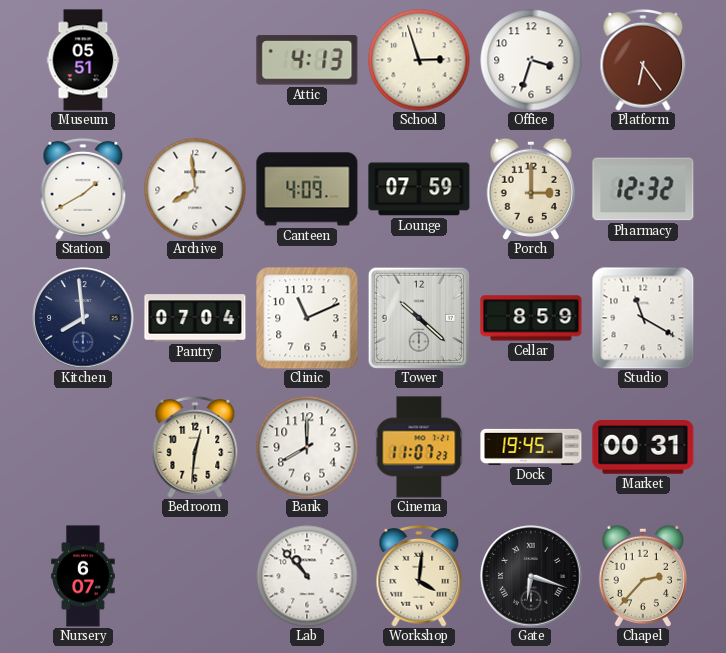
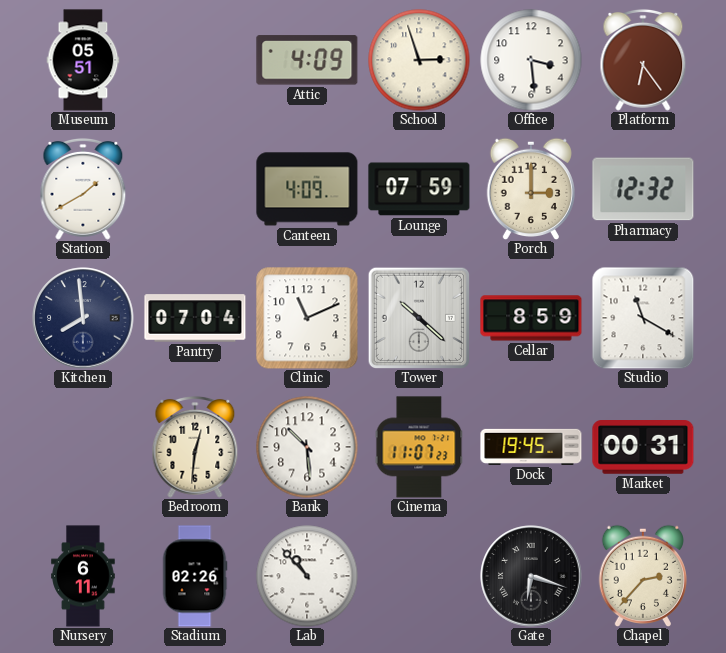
Attic: 4:13 -> 4:09
Office: 3:33 -> 3:29
Archive: 7:59 -> none
Bank: 8:00 -> 10:29
Nursery: 6:07 -> 6:11
Stadium: none -> 02:26
Workshop: 4:01 -> none
